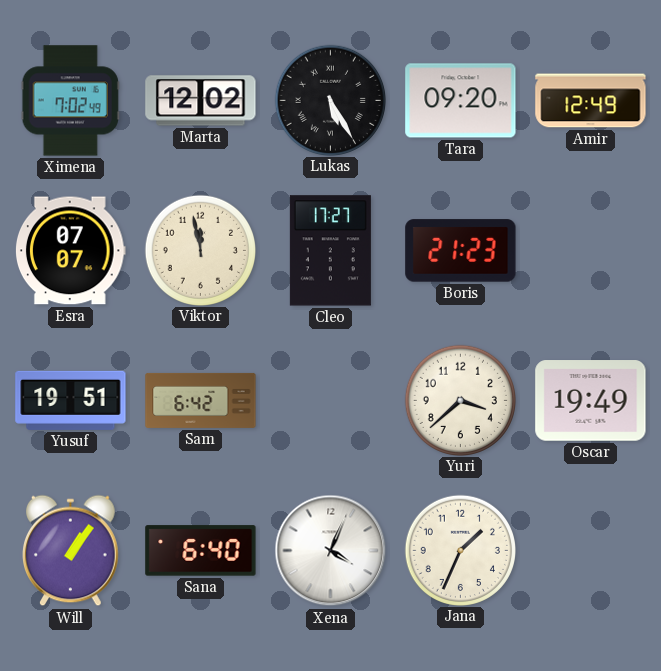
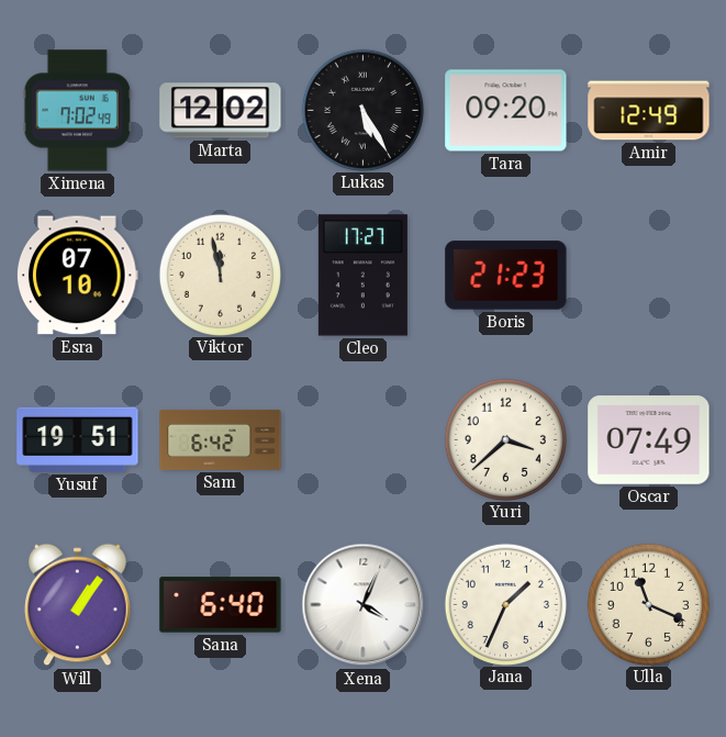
Esra: 07:07 -> 07:10
Oscar: 19:49 -> 07:49
Ulla: none -> 11:19
